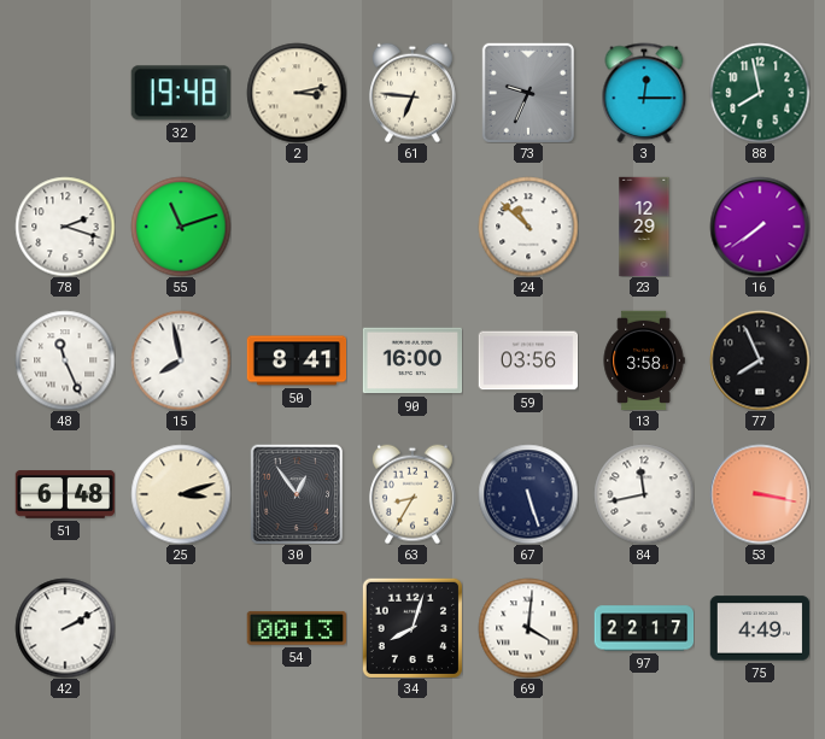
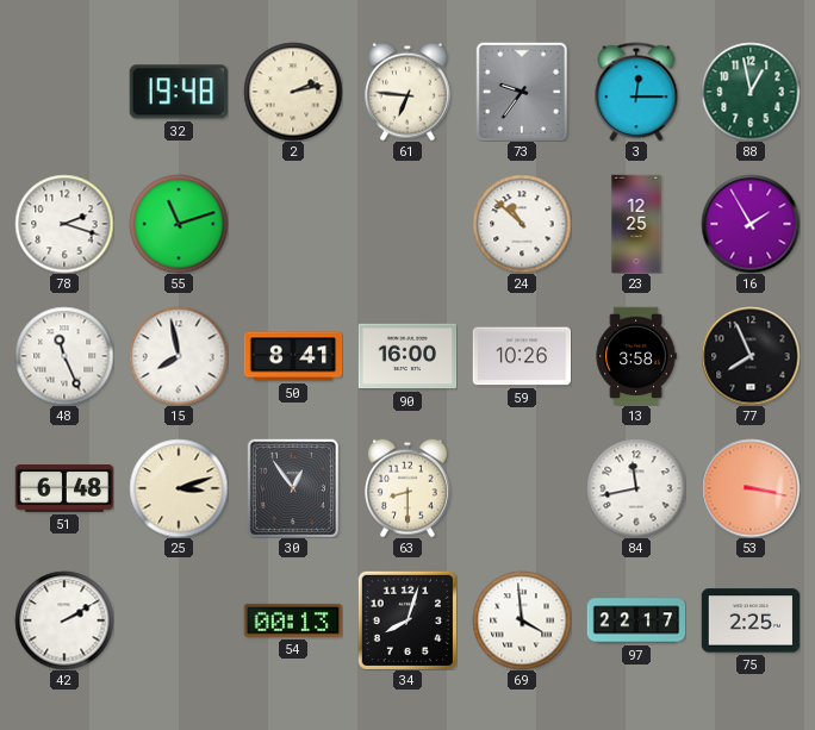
2: 3:13 -> 2:13
73: 9:34 -> 9:36
88: 7:58 -> 12:58
23: 12:29 -> 12:25
16: 7:39 -> 1:55
59: 03:56 -> 10:26
63: 8:35 -> 8:30
67: 5:27 -> none
69: 4:01 -> 3:59
75: 4:49 -> 2:25
